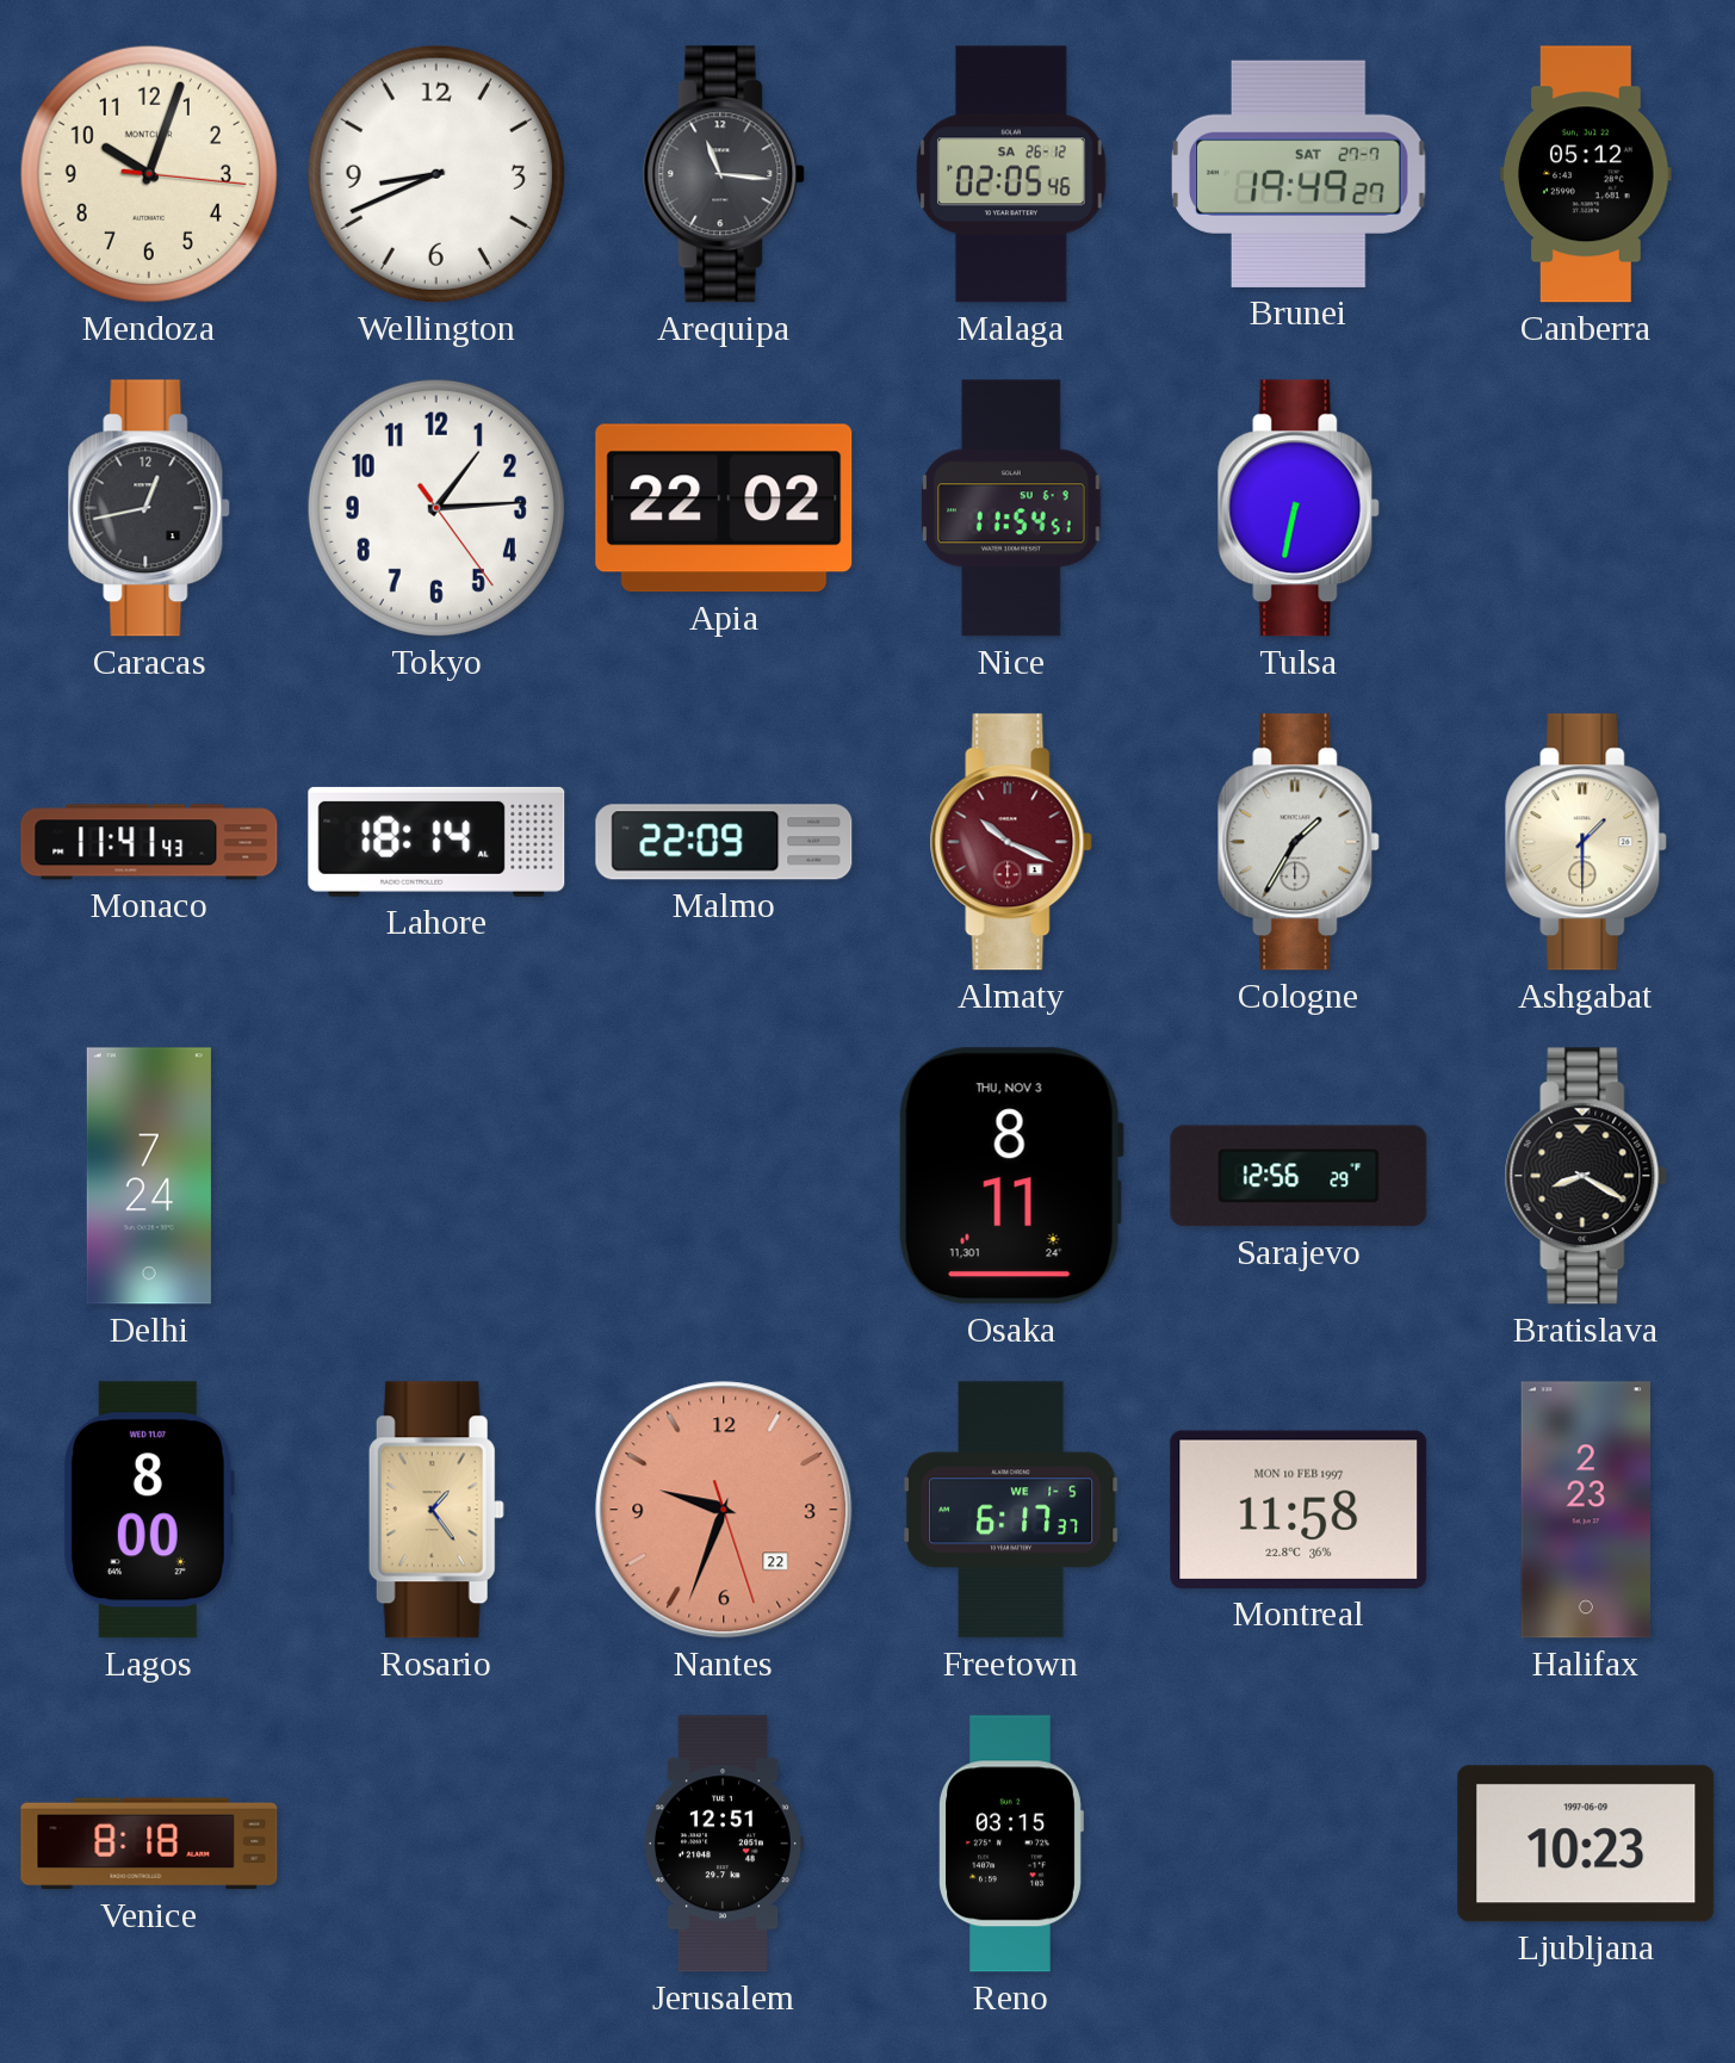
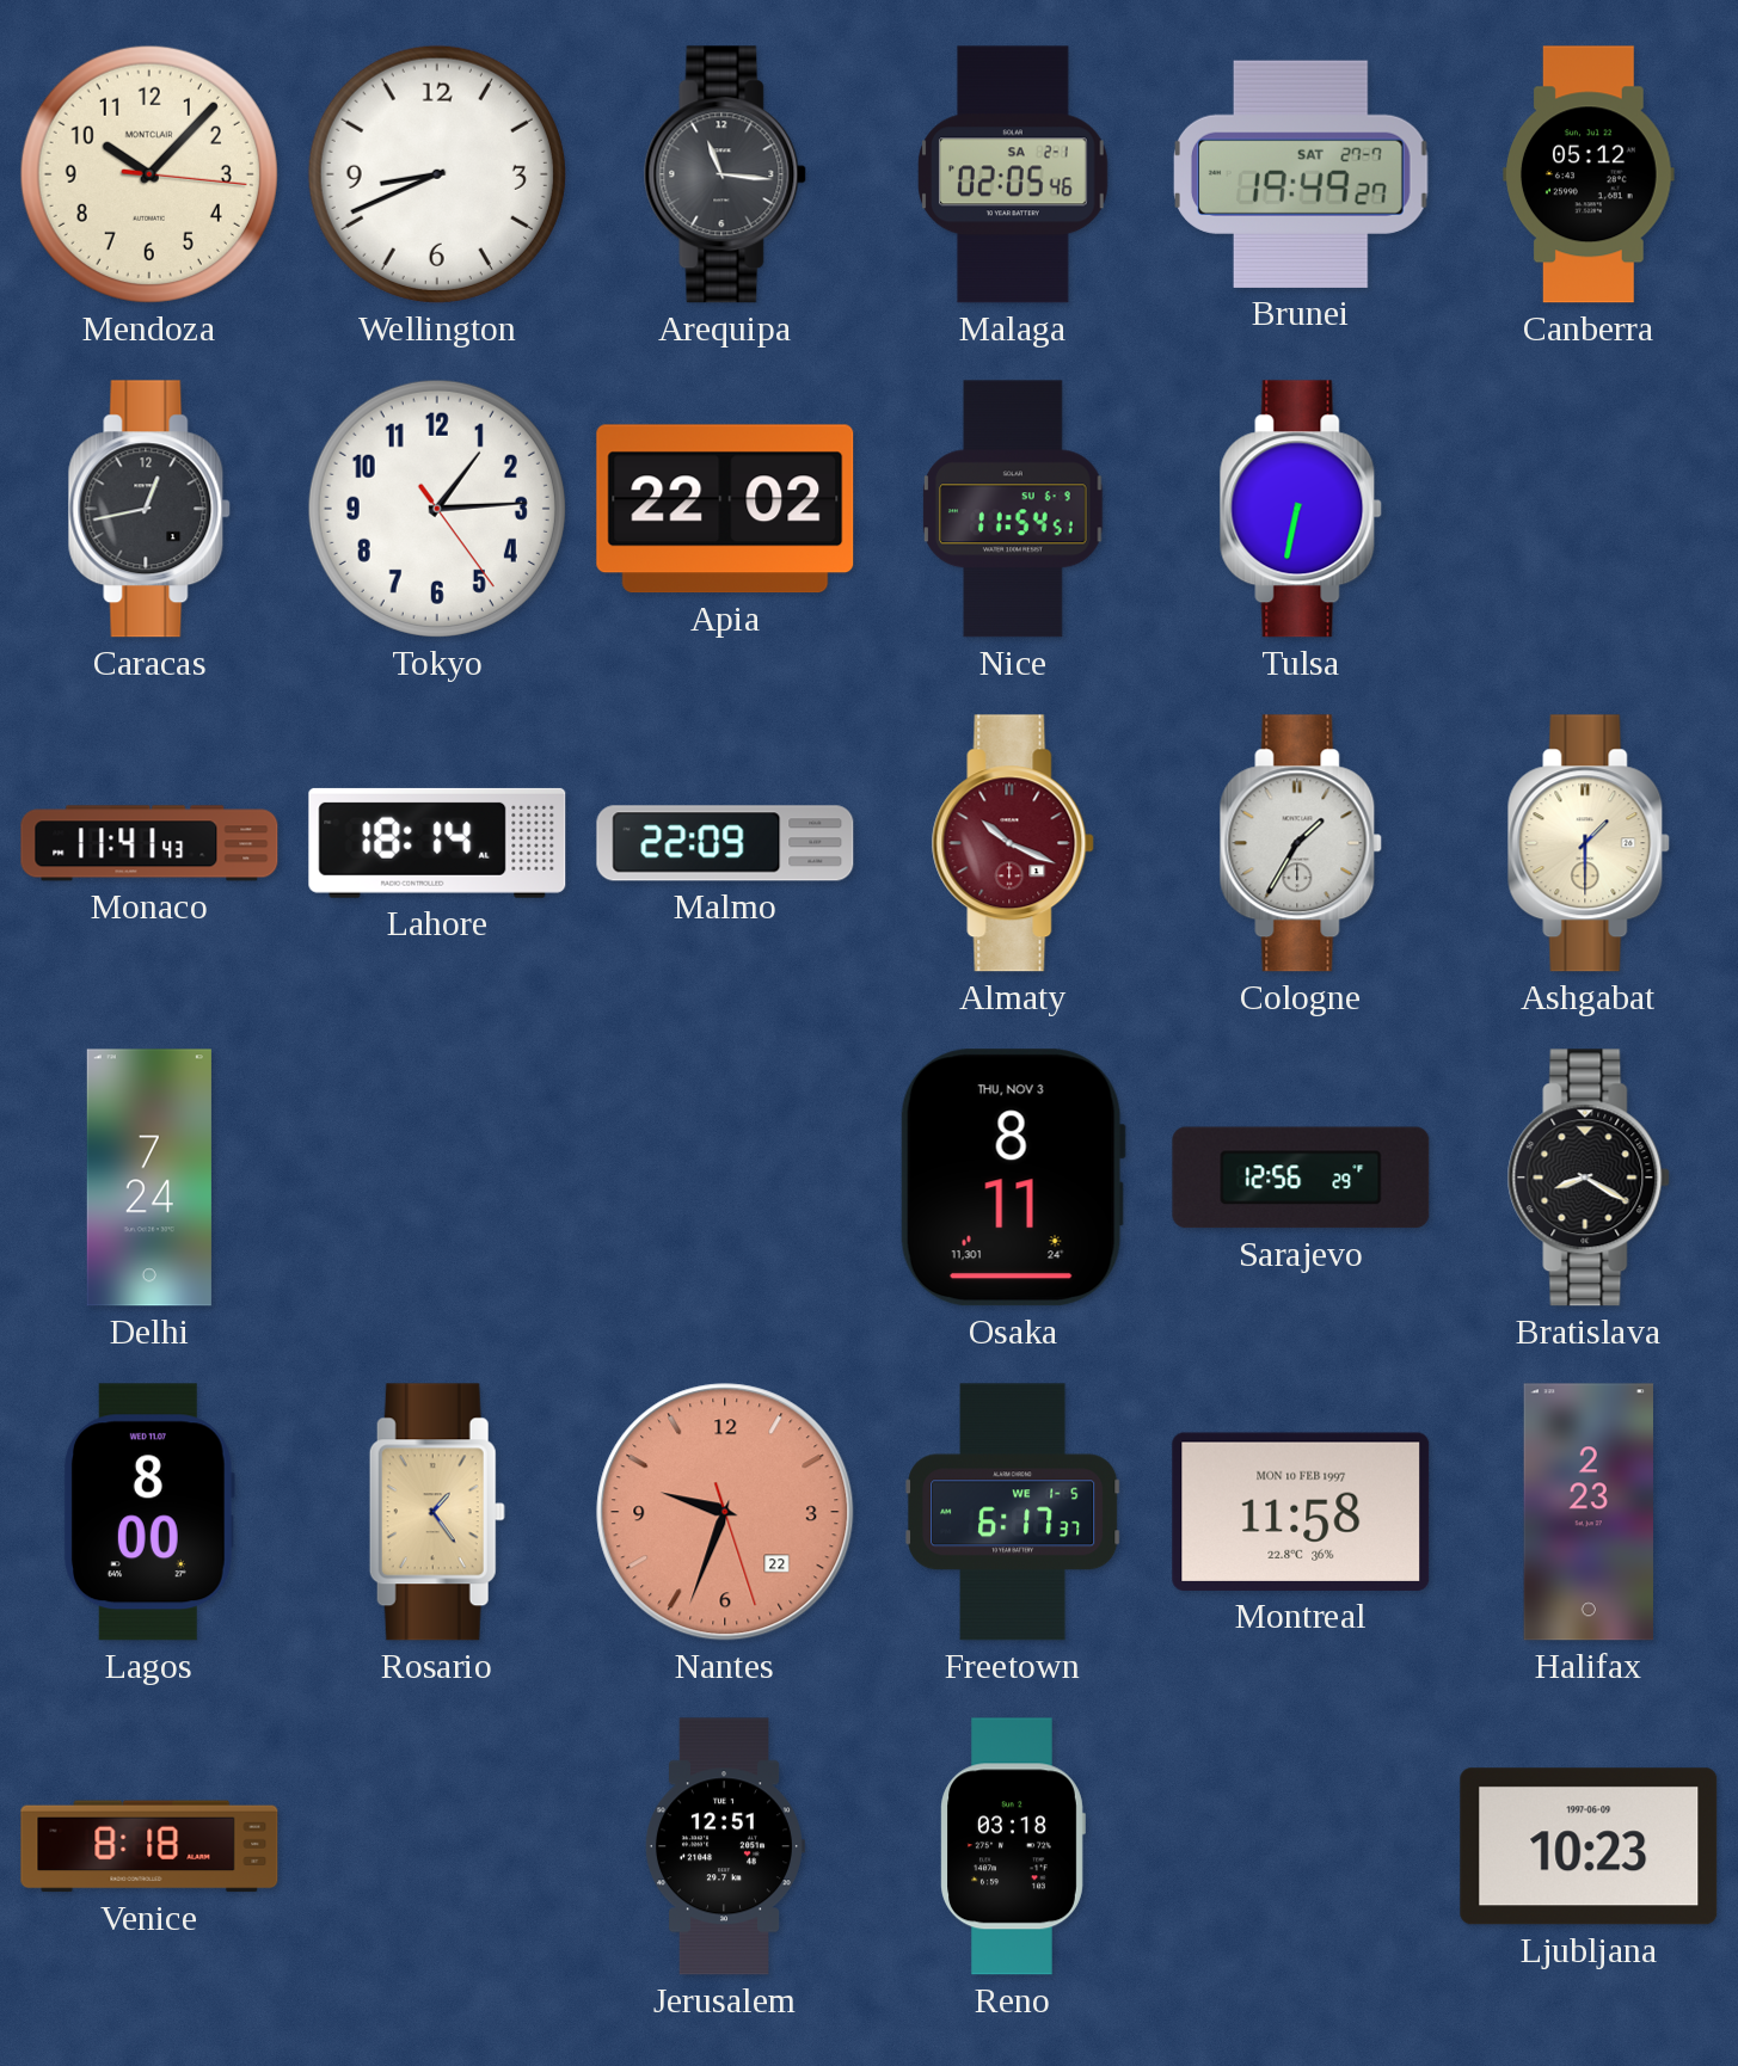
Mendoza: 10:03 -> 10:07
Malaga date: SA 26-12 -> SA 2-1
Reno: 03:15 -> 03:18
